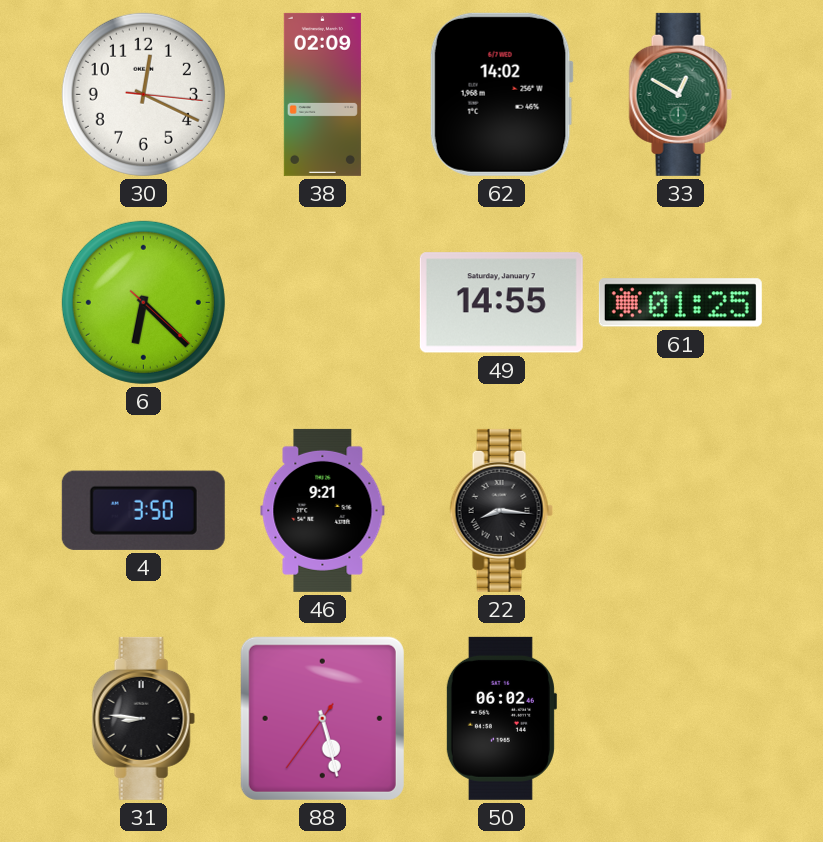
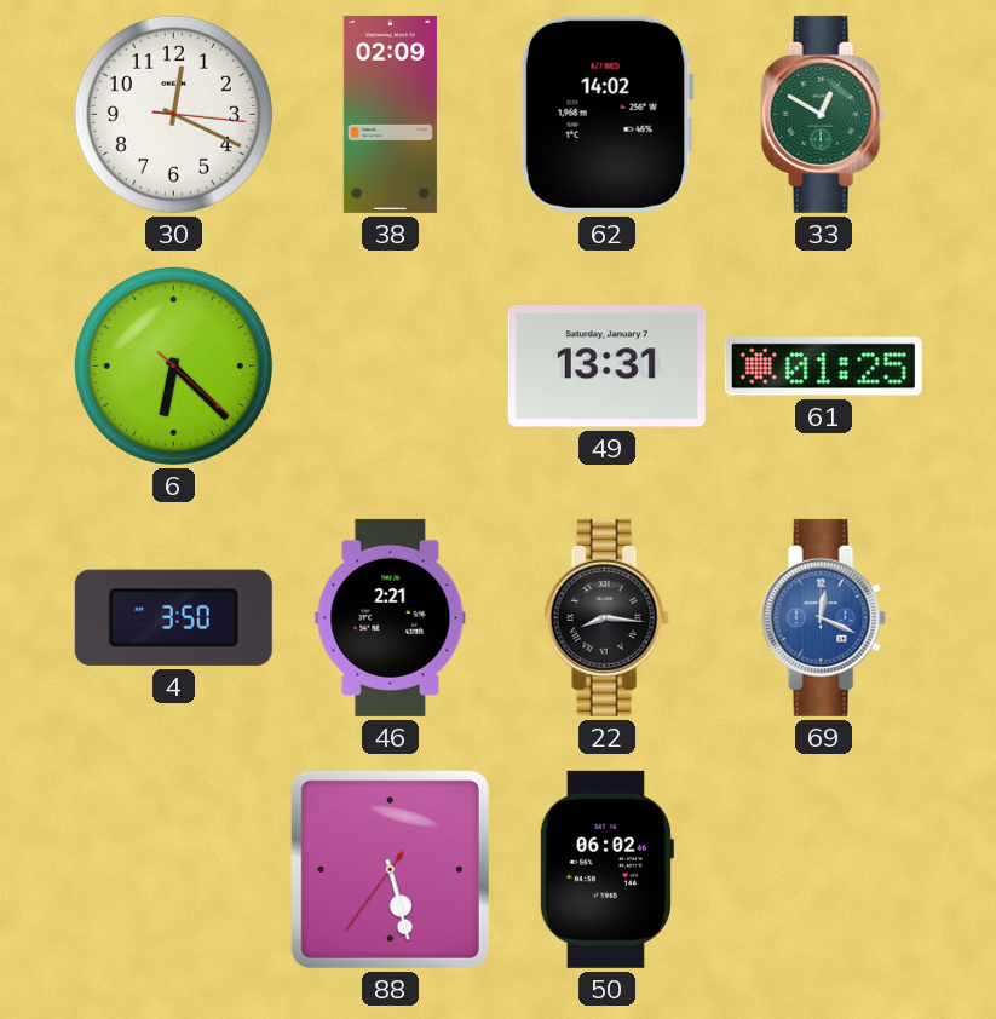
49: 14:55 -> 13:31
46: 9:21 -> 2:21
69: none -> 12:19
31: 8:46 -> none
